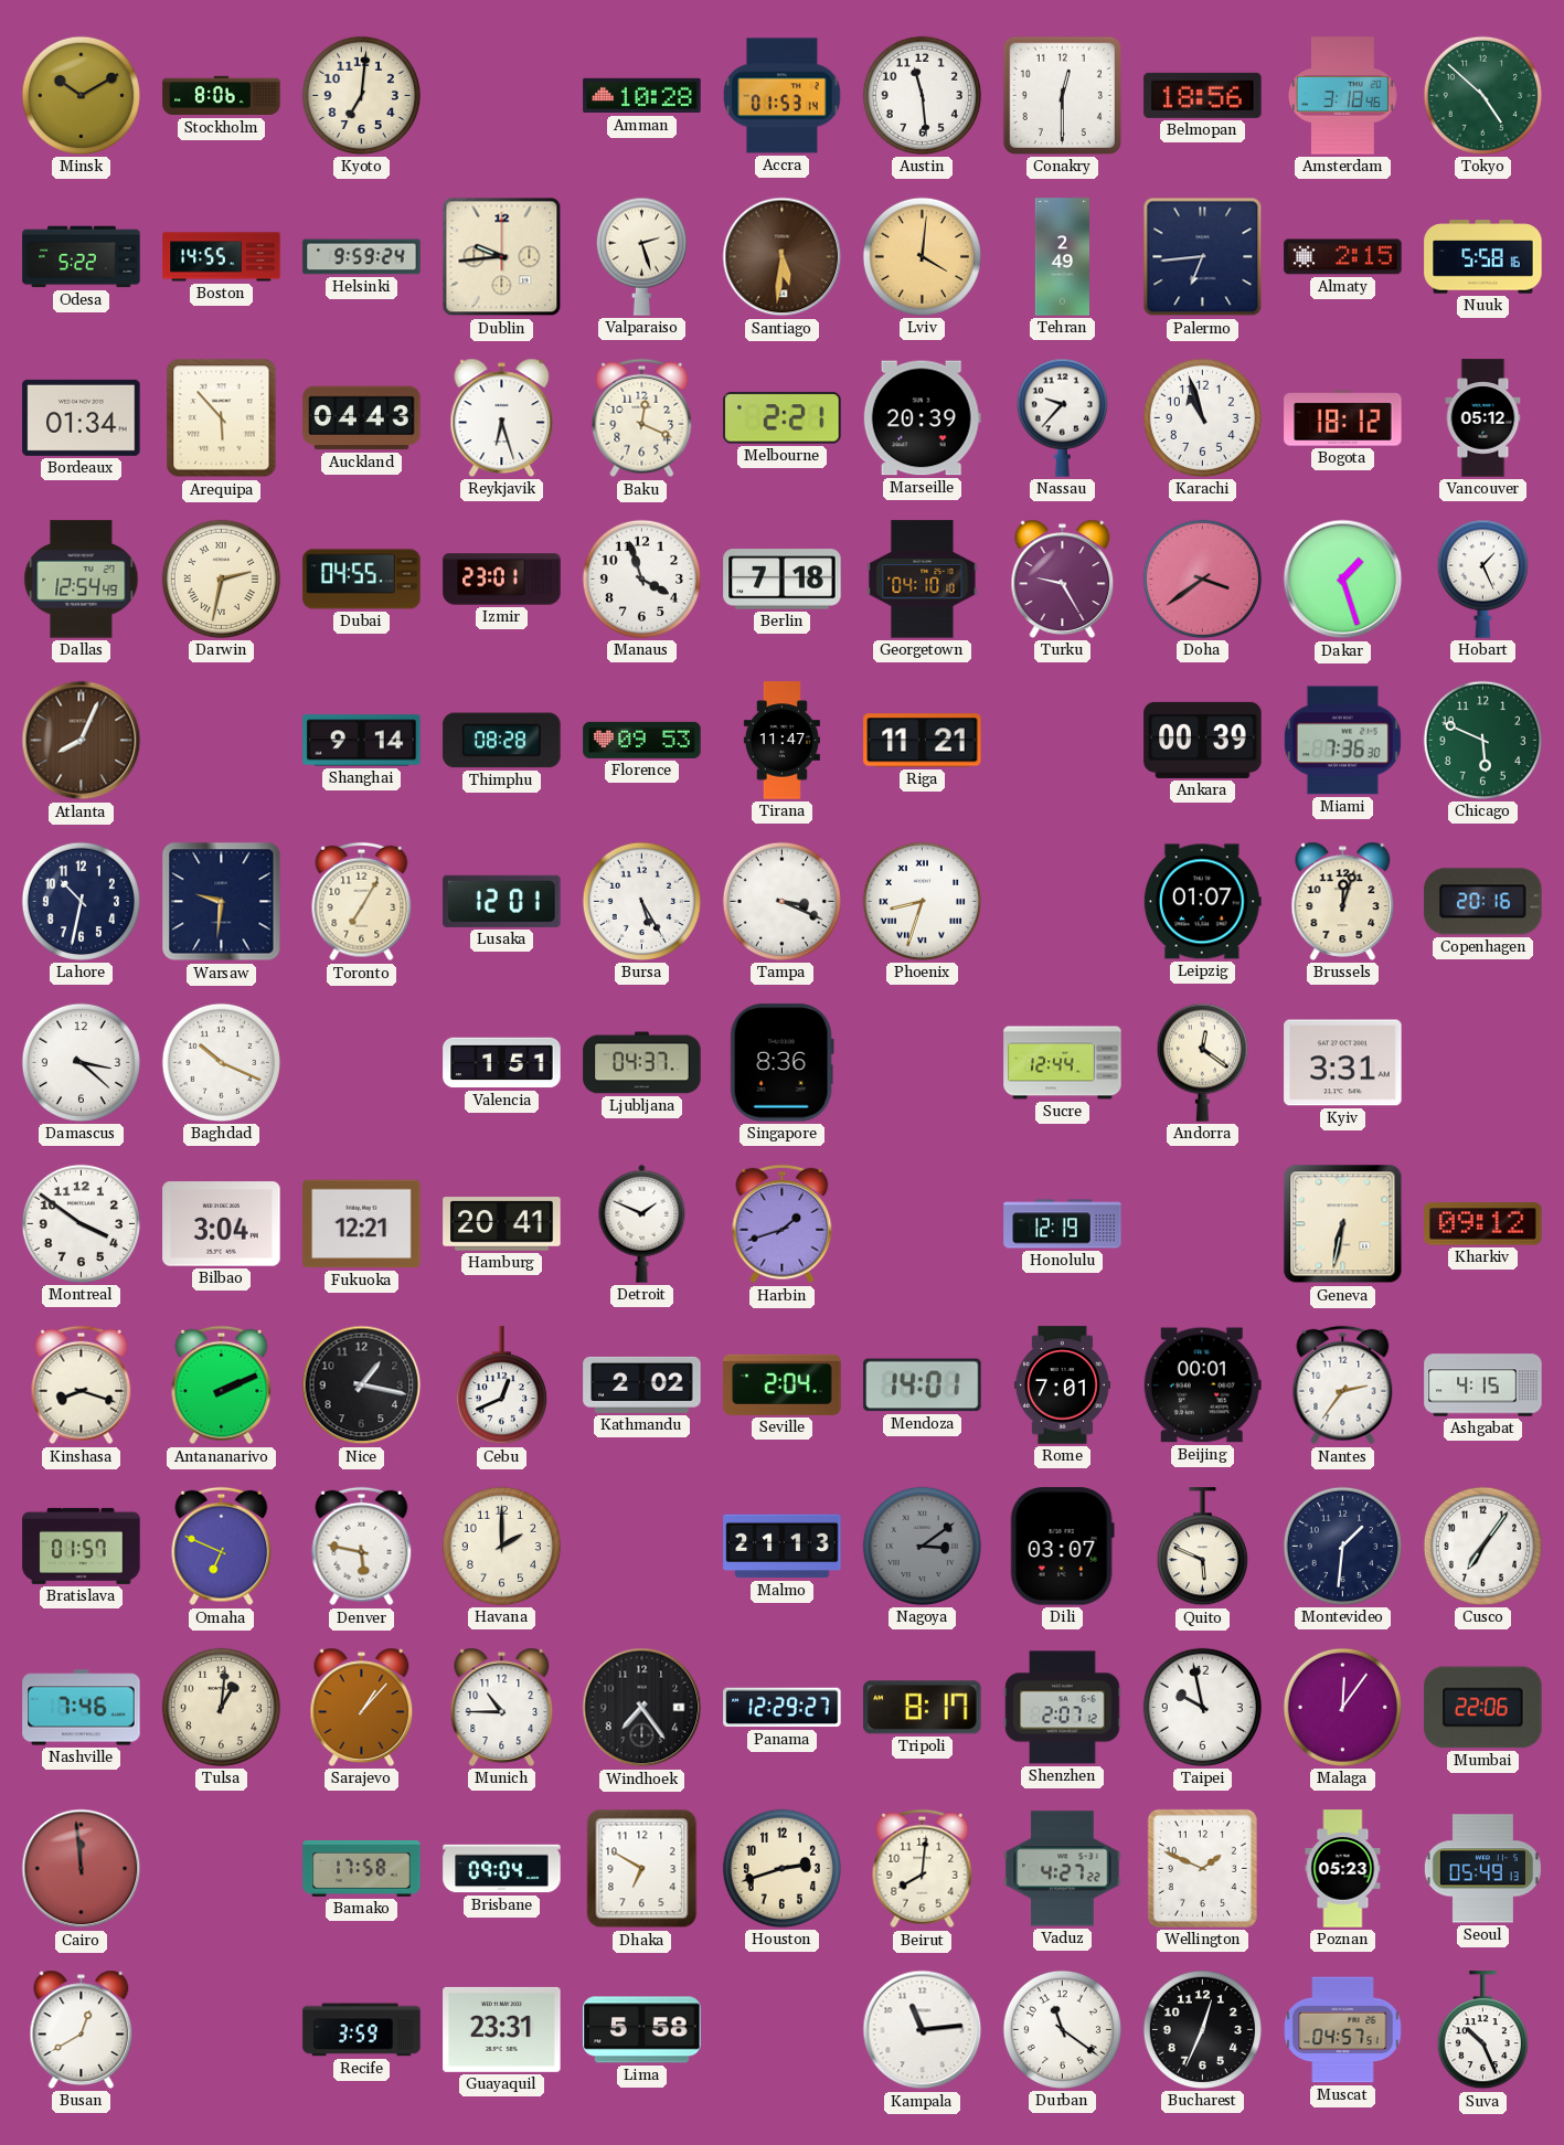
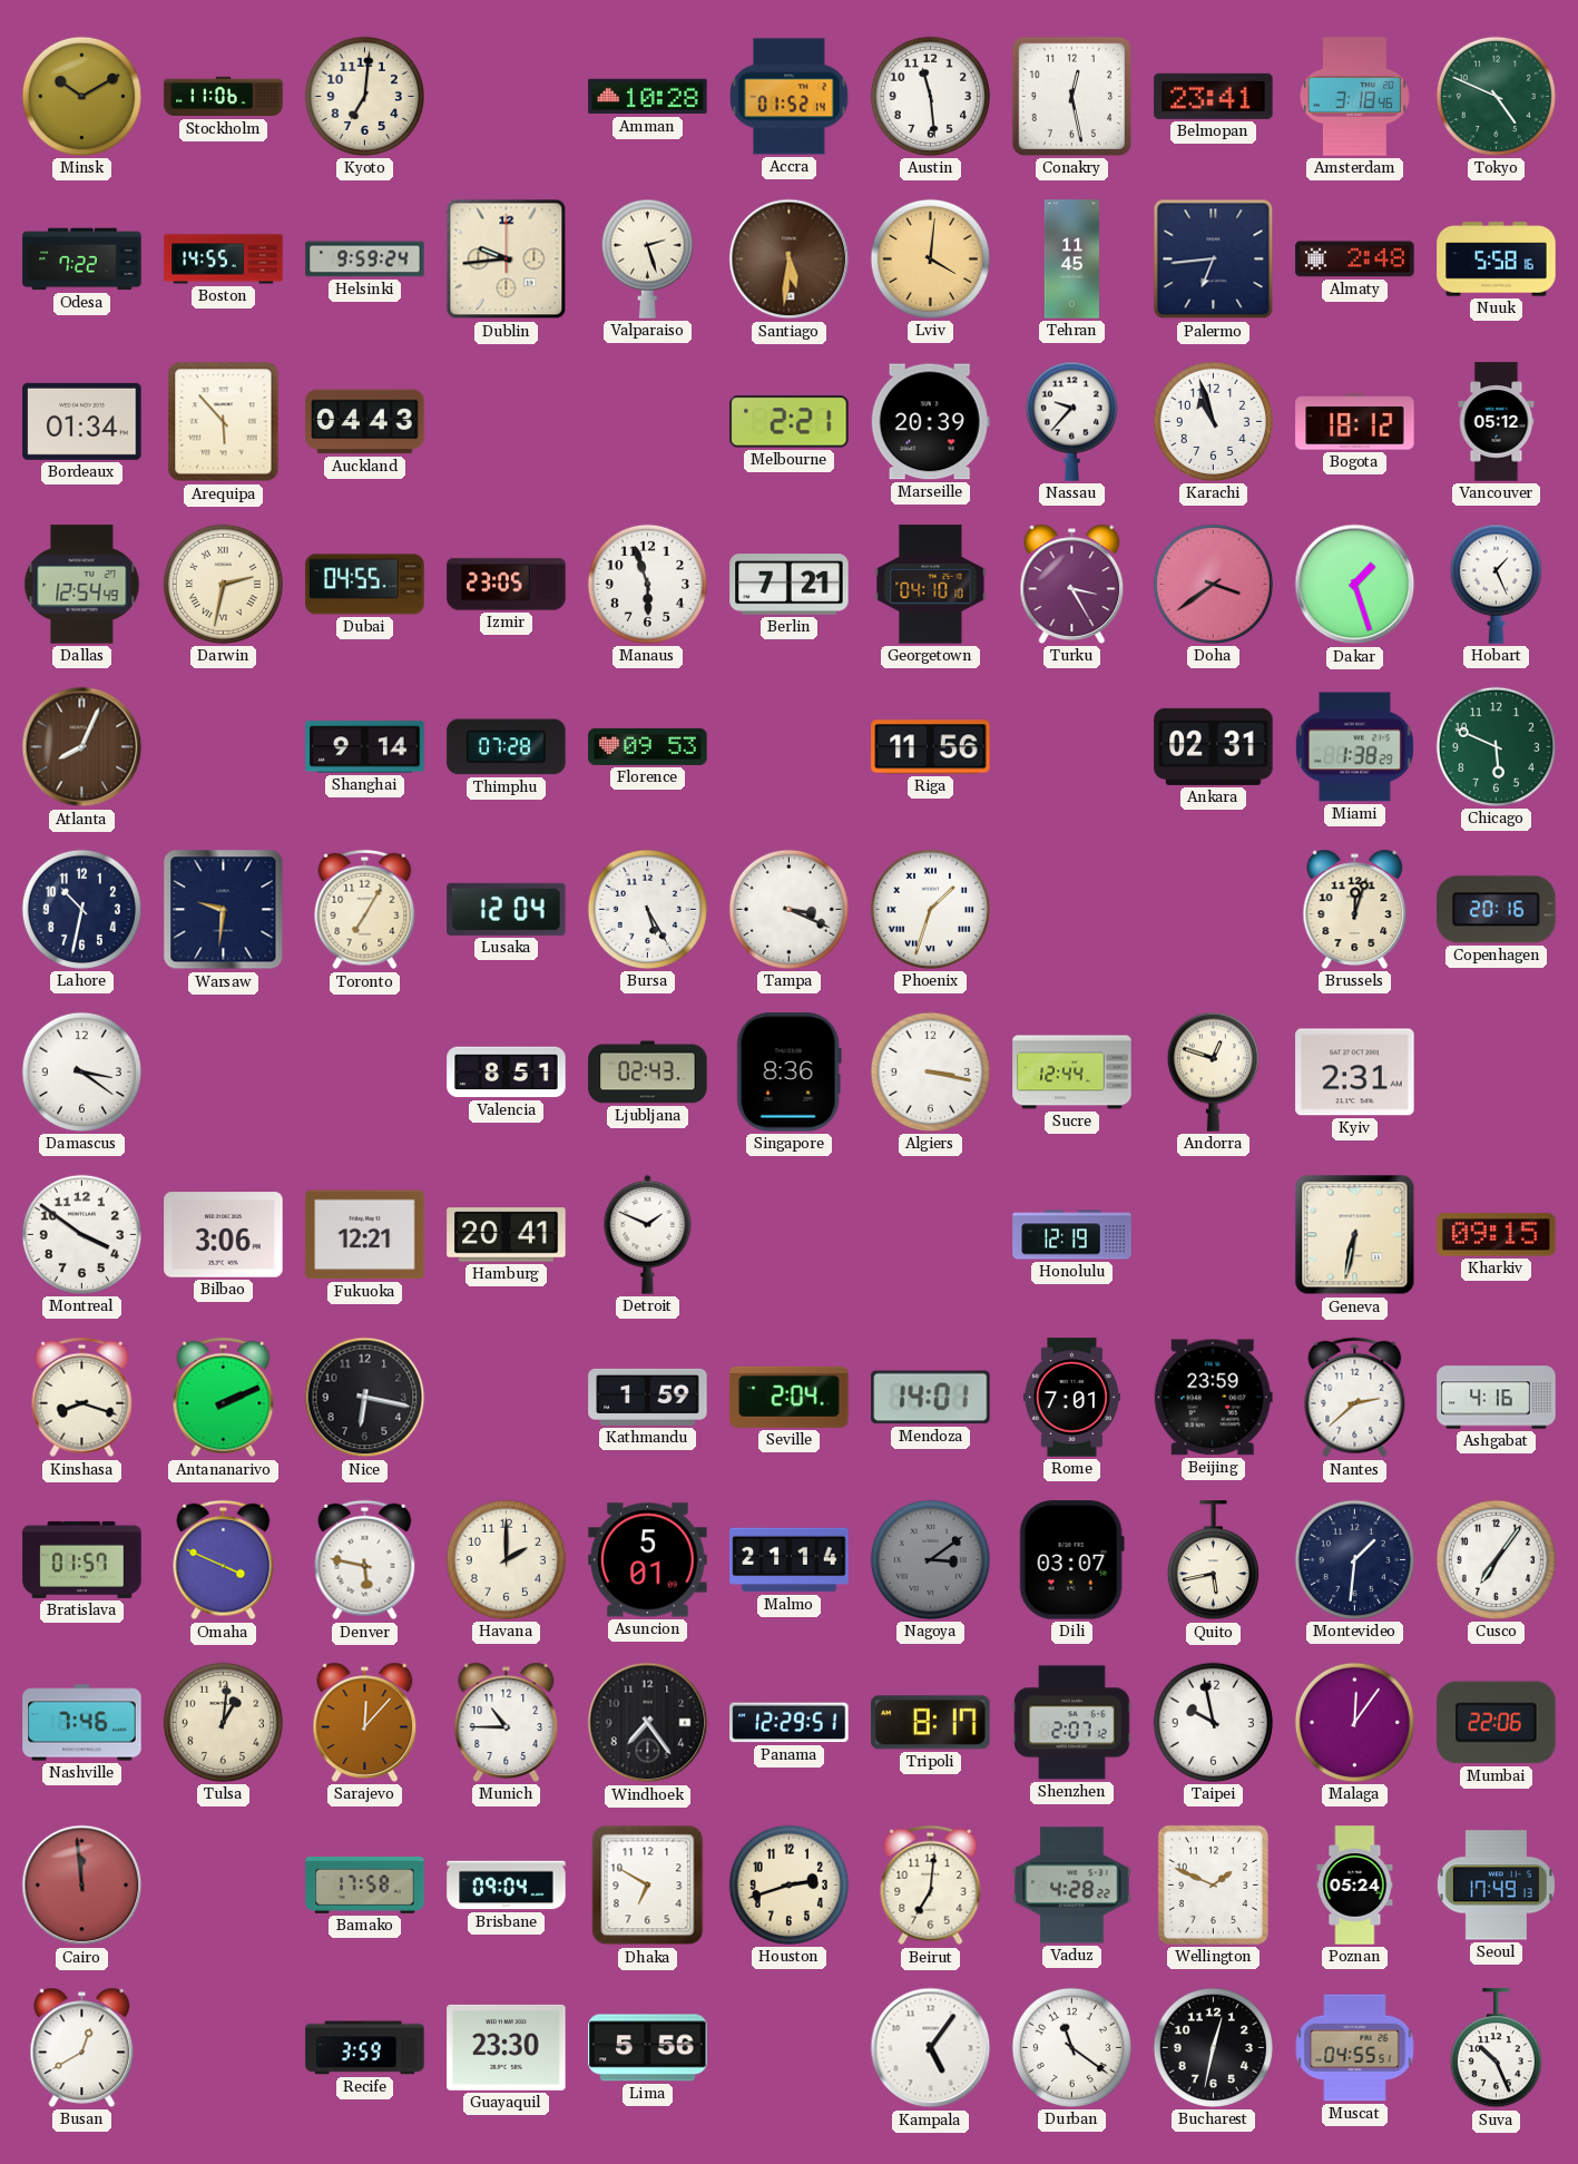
Stockholm: 8:06 -> 11:06
Accra: 01:53 -> 01:52
Conakry: 12:30 -> 12:28
Belmopan: 18:56 -> 23:41
Tokyo: 4:52 -> 4:49
Odesa: 5:22 -> 7:22
Tehran: 2:49 -> 11:45
Almaty: 2:15 -> 2:48
Reykjavik: 6:27 -> none
Baku: 12:19 -> none
Izmir: 23:01 -> 23:05
Manaus: 3:57 -> 5:57
Berlin: 7:18 -> 7:21
Turku: 9:25 -> 3:25
Thimphu: 08:28 -> 07:28
Tirana: 11:47 -> none
Riga: 11:21 -> 11:56
Ankara: 00:39 -> 02:31
Miami: 7:36 -> 1:38
Lusaka: 12:01 -> 12:04
Phoenix: 8:33 -> 1:33
Leipzig: 01:07 -> none
Damascus: 3:22 -> 3:21
Baghdad: 10:19 -> none
Valencia: 1:51 -> 8:51
Ljubljana: 04:37 -> 02:43
Algiers: none -> 3:17
Andorra: 12:21 -> 12:48
Kyiv: 3:31 -> 2:31
Bilbao: 3:04 -> 3:06
Harbin: 1:42 -> none
Kharkiv: 09:12 -> 09:15
Nice: 1:17 -> 6:17
Cebu: 12:41 -> none
Kathmandu: 2:02 -> 1:59
Beijing: 00:01 -> 23:59
Nantes: 2:36 -> 2:38
Ashgabat: 4:15 -> 4:16
Omaha: 6:49 -> 3:49
Asuncion: none -> 5:01
Malmo: 21:13 -> 21:14
Quito: 5:49 -> 5:43
Sarajevo: 1:07 -> 12:07
Panama: 12:29:27 -> 12:29:51
Beirut: 8:01 -> 7:01
Vaduz: 4:27 -> 4:28
Poznan: 05:23 -> 05:24
Seoul: 05:49 -> 17:49
Guayaquil: 23:31 -> 23:30
Lima: 5:58 -> 5:56
Kampala: 11:14 -> 5:06
Bucharest: 12:34 -> 12:32
Muscat: 04:57 -> 04:55
